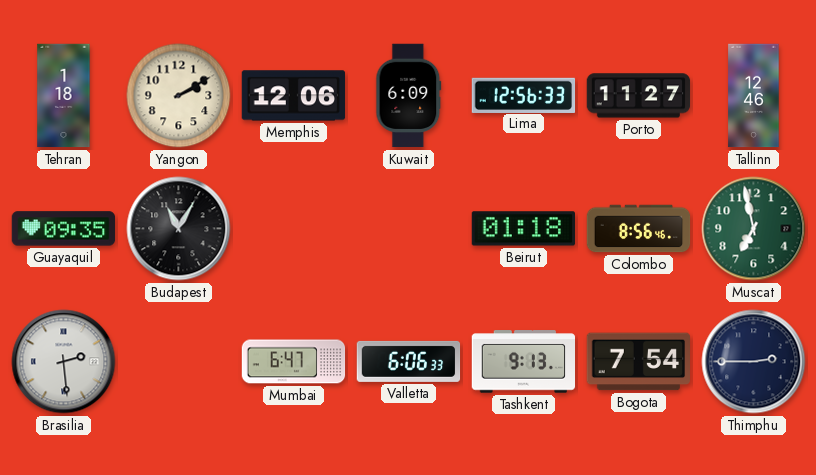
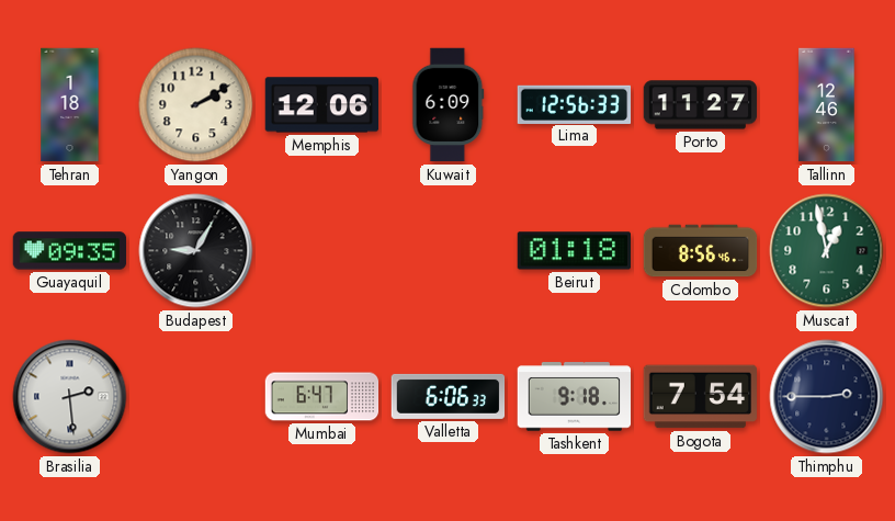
Budapest: 11:05 -> 9:05
Muscat: 6:58 -> 12:58
Tashkent: 9:13 -> 9:18
